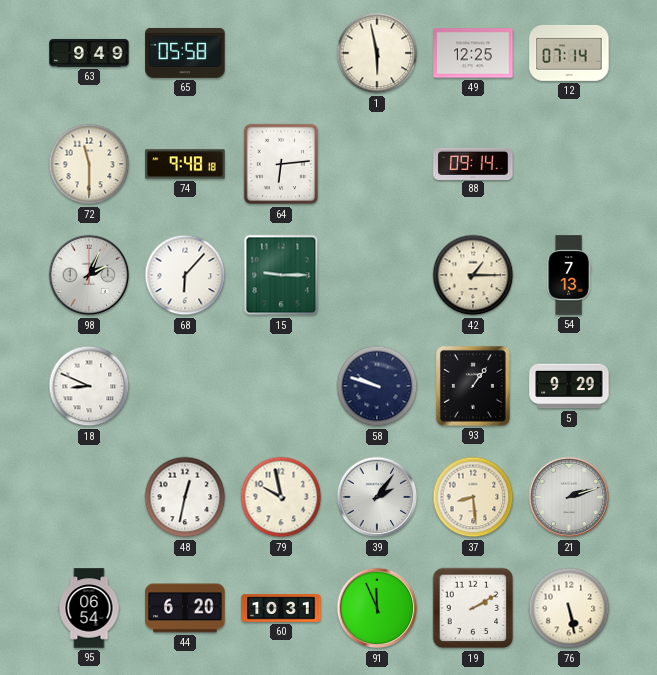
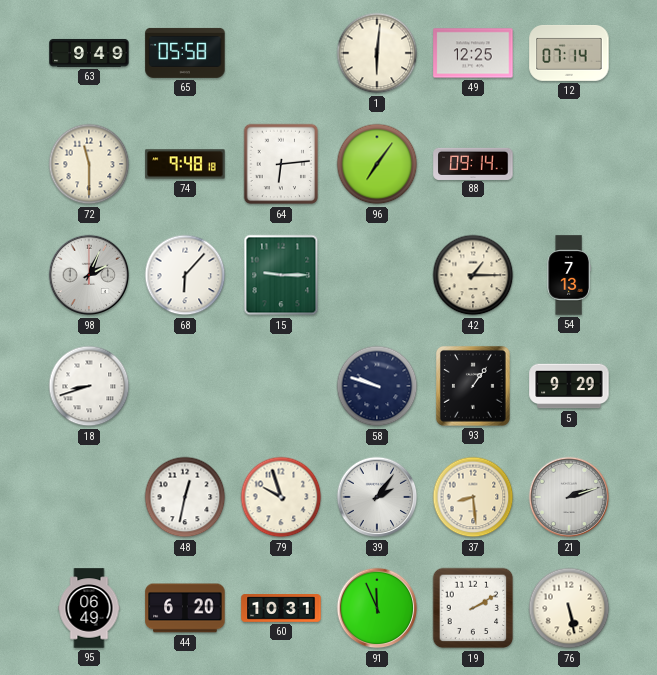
1: 5:58 -> 6:01
96: none -> 7:06
18: 8:49 -> 8:42
79: 9:58 -> 9:57
95: 06:54 -> 06:49
